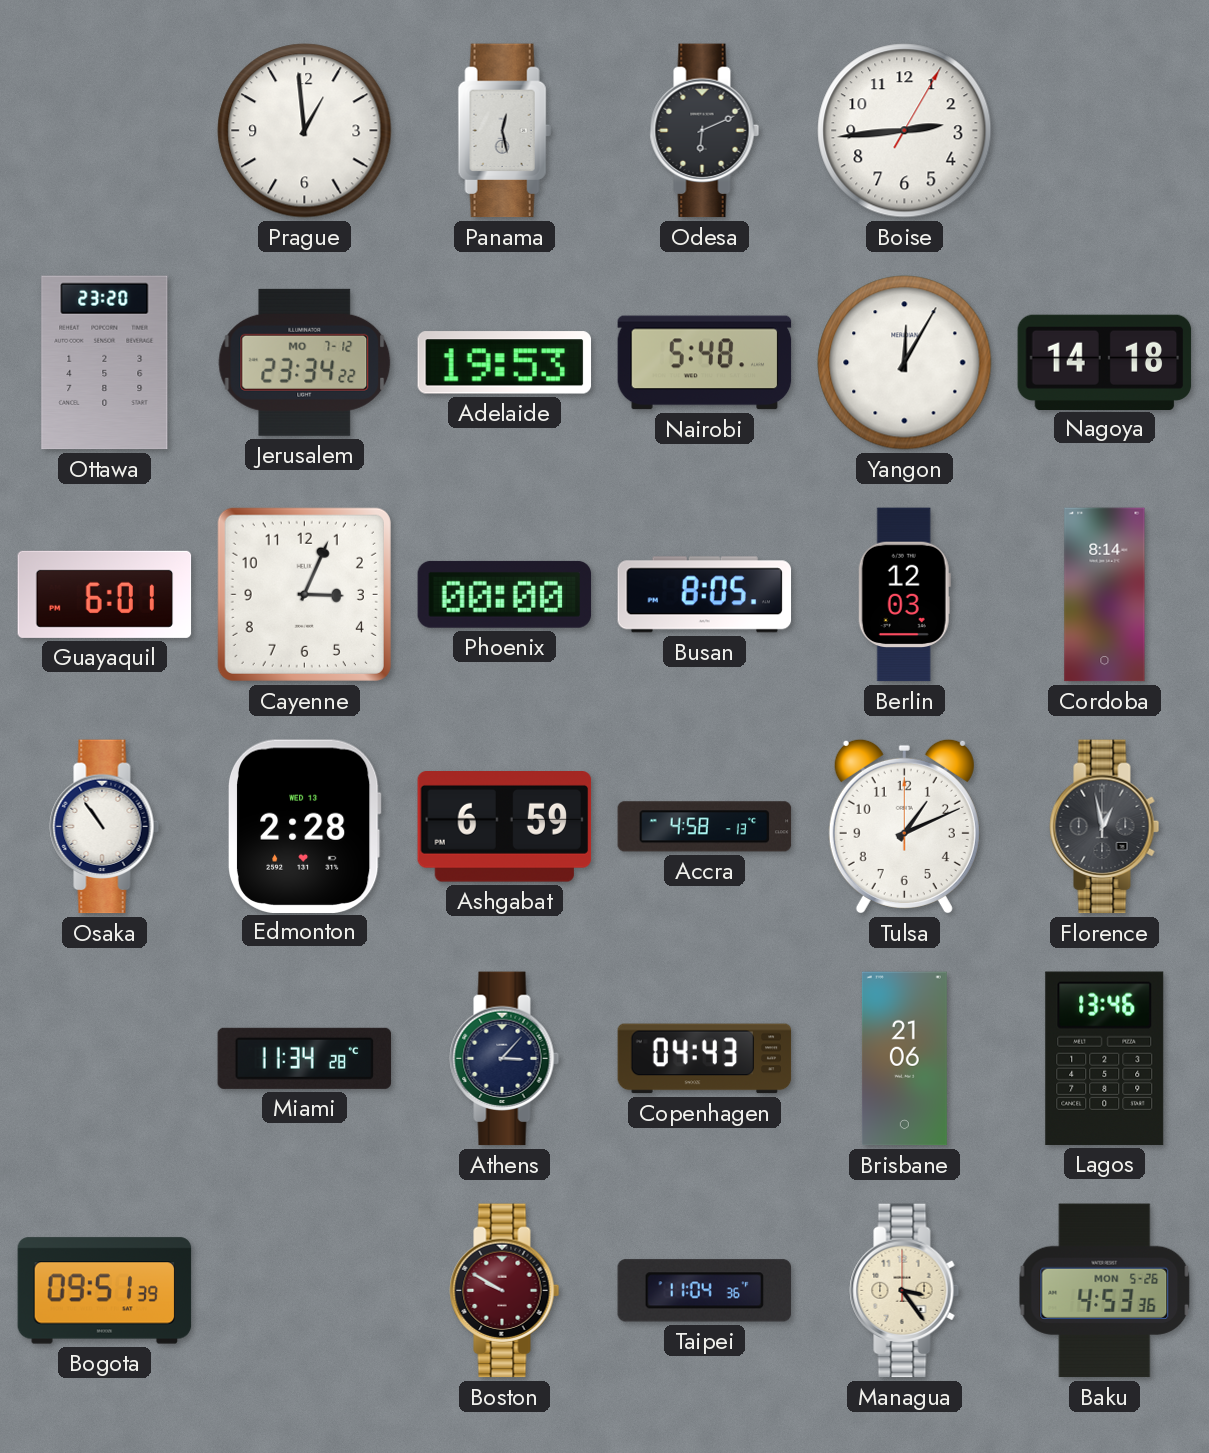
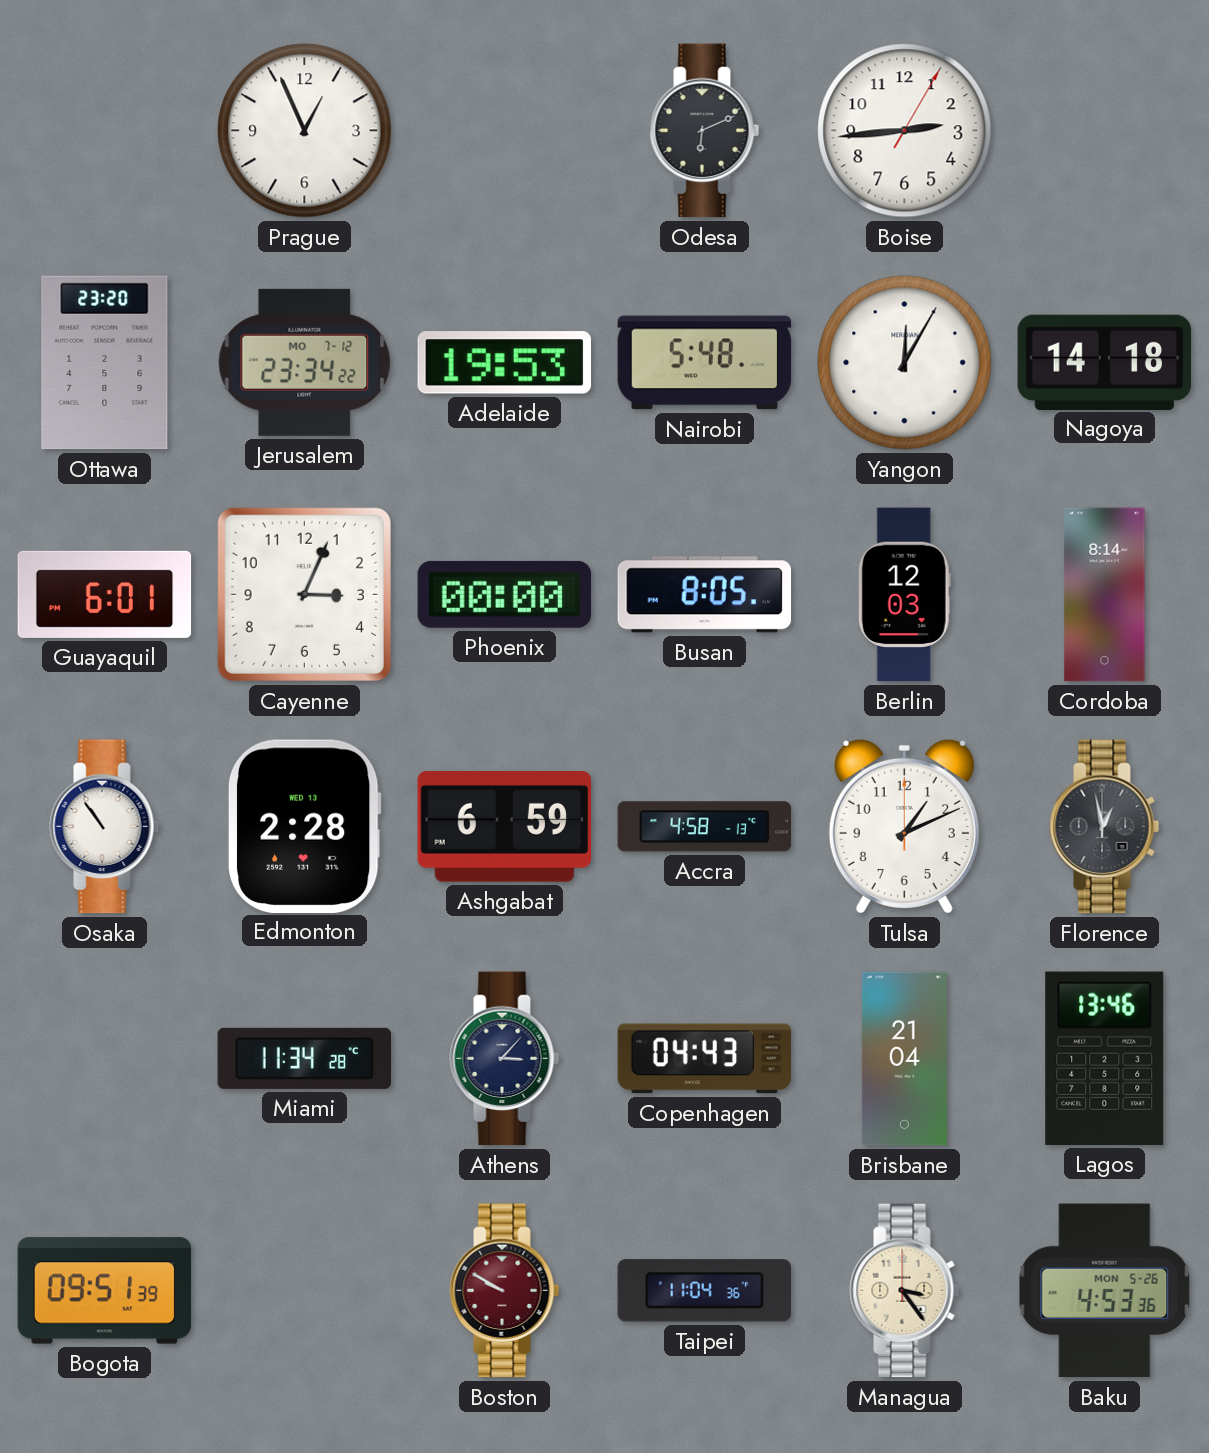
Prague: 12:59 -> 12:56
Panama: 12:28 -> none
Brisbane: 21:06 -> 21:04
